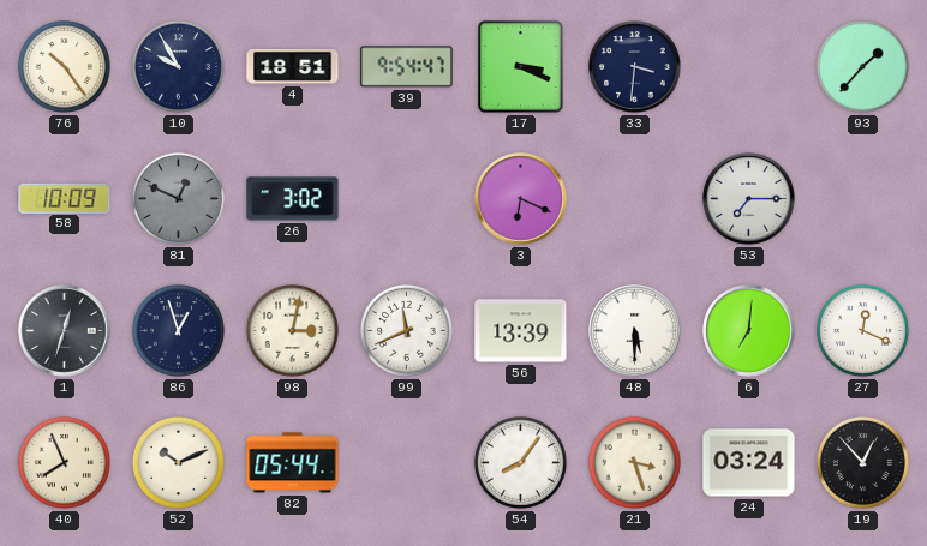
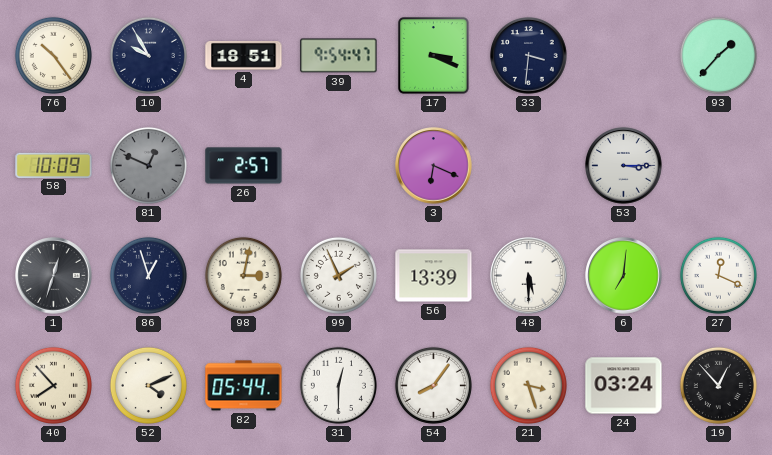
26: 3:02 -> 2:57
53: 7:15 -> 3:15
99: 11:41 -> 1:56
40: 7:56 -> 7:53
52: 10:11 -> 4:11
31: none -> 12:30
